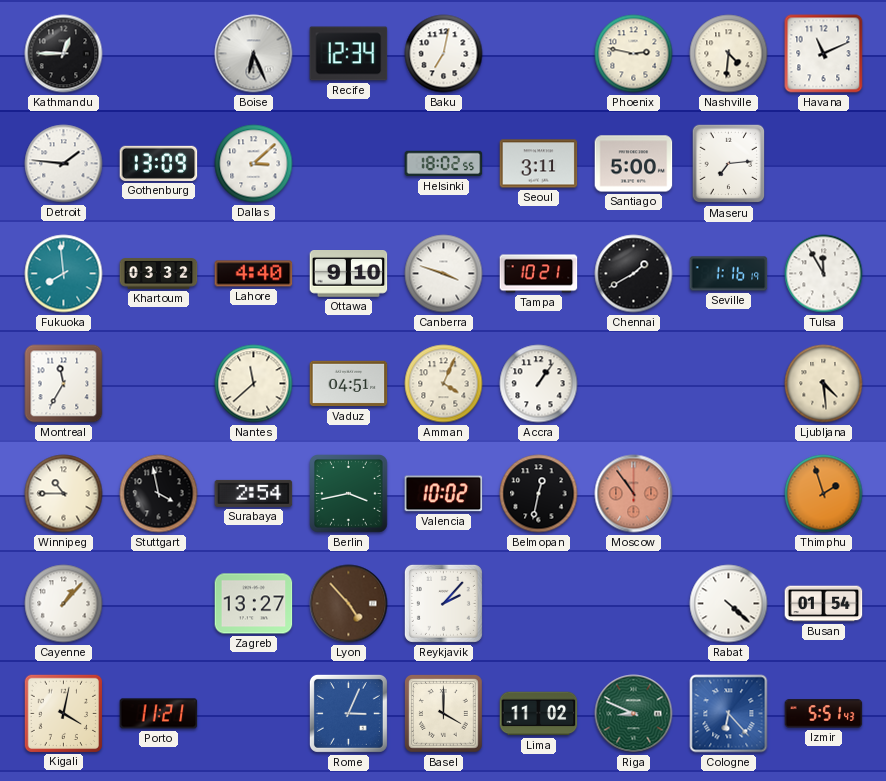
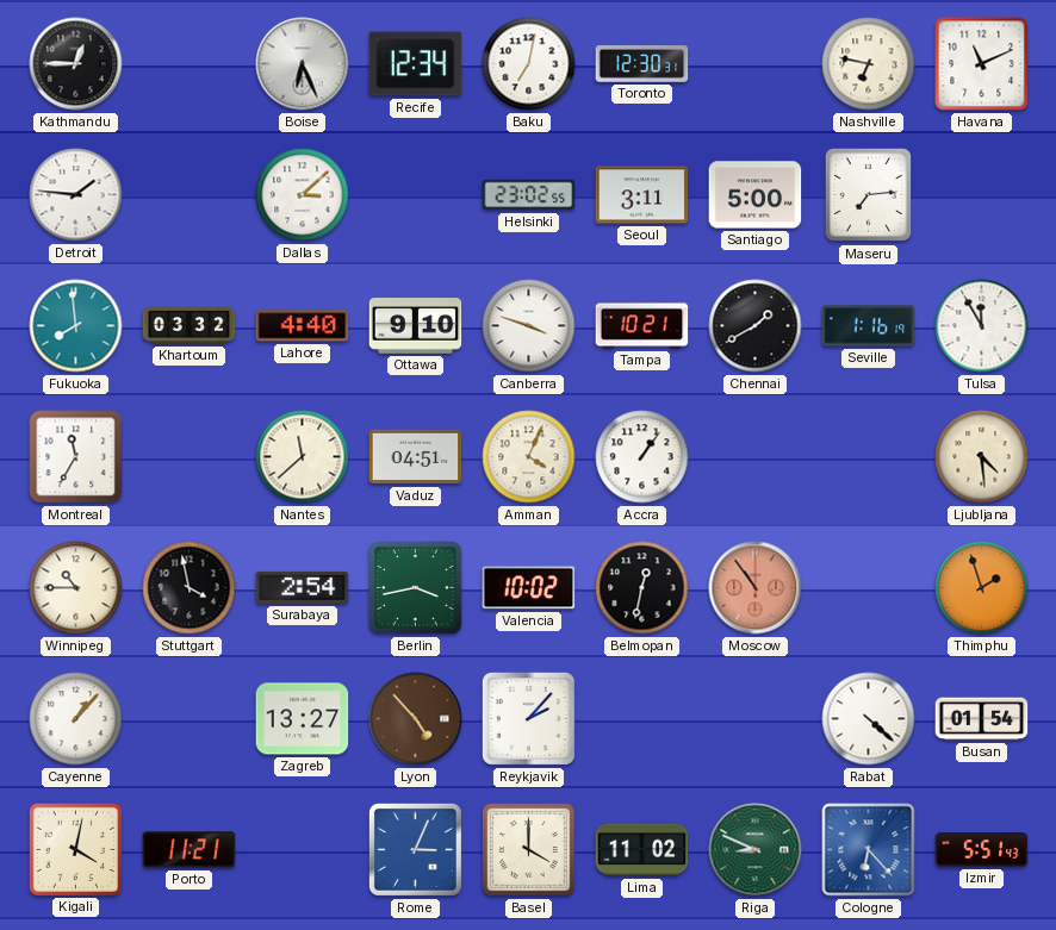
Toronto: none -> 12:30
Phoenix: 2:47 -> none
Nashville: 4:31 -> 6:47
Gothenburg: 13:09 -> none
Helsinki: 18:02 -> 23:02
